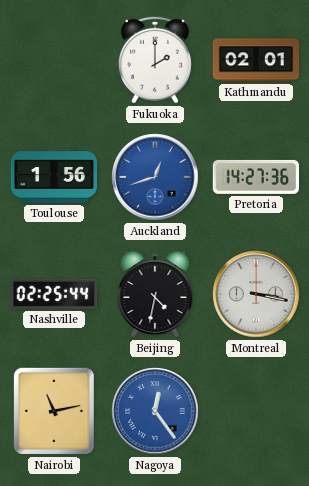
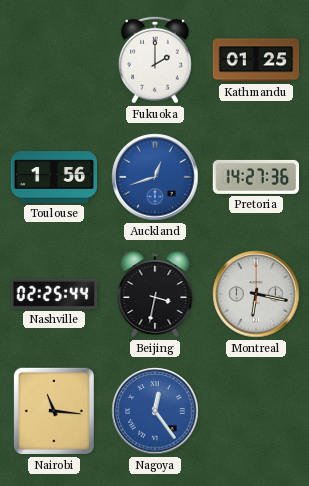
Kathmandu: 02:01 -> 01:25
Beijing: 4:32 -> 3:32
Montreal: 3:17 -> 6:17
Nairobi: 11:13 -> 11:16
